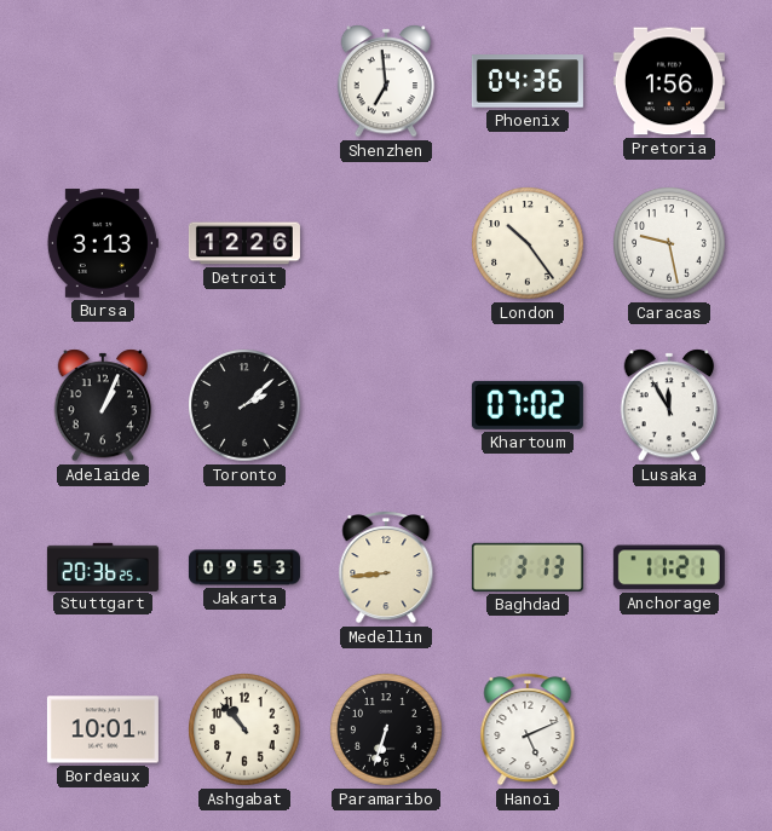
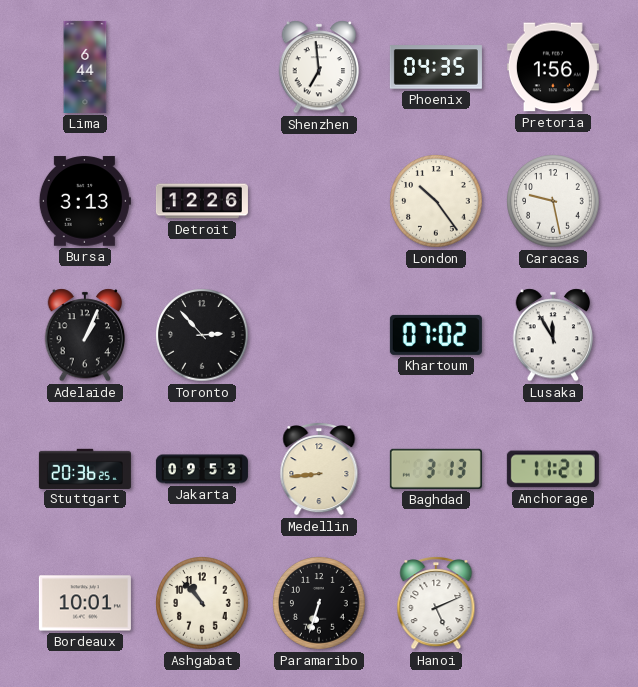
Lima: none -> 6:44
Phoenix: 04:36 -> 04:35
Toronto: 2:08 -> 2:53
